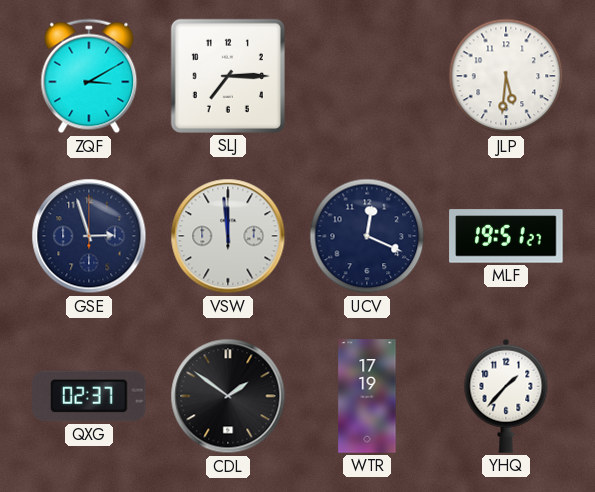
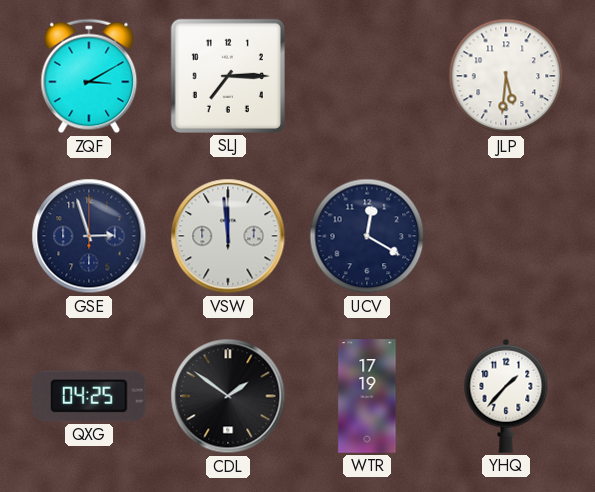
UCV: 12:19 -> 12:20
MLF: 19:51 -> none
QXG: 02:37 -> 04:25
